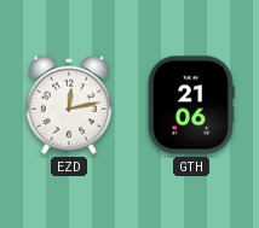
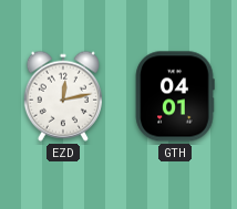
GTH: 21:06 -> 04:01
